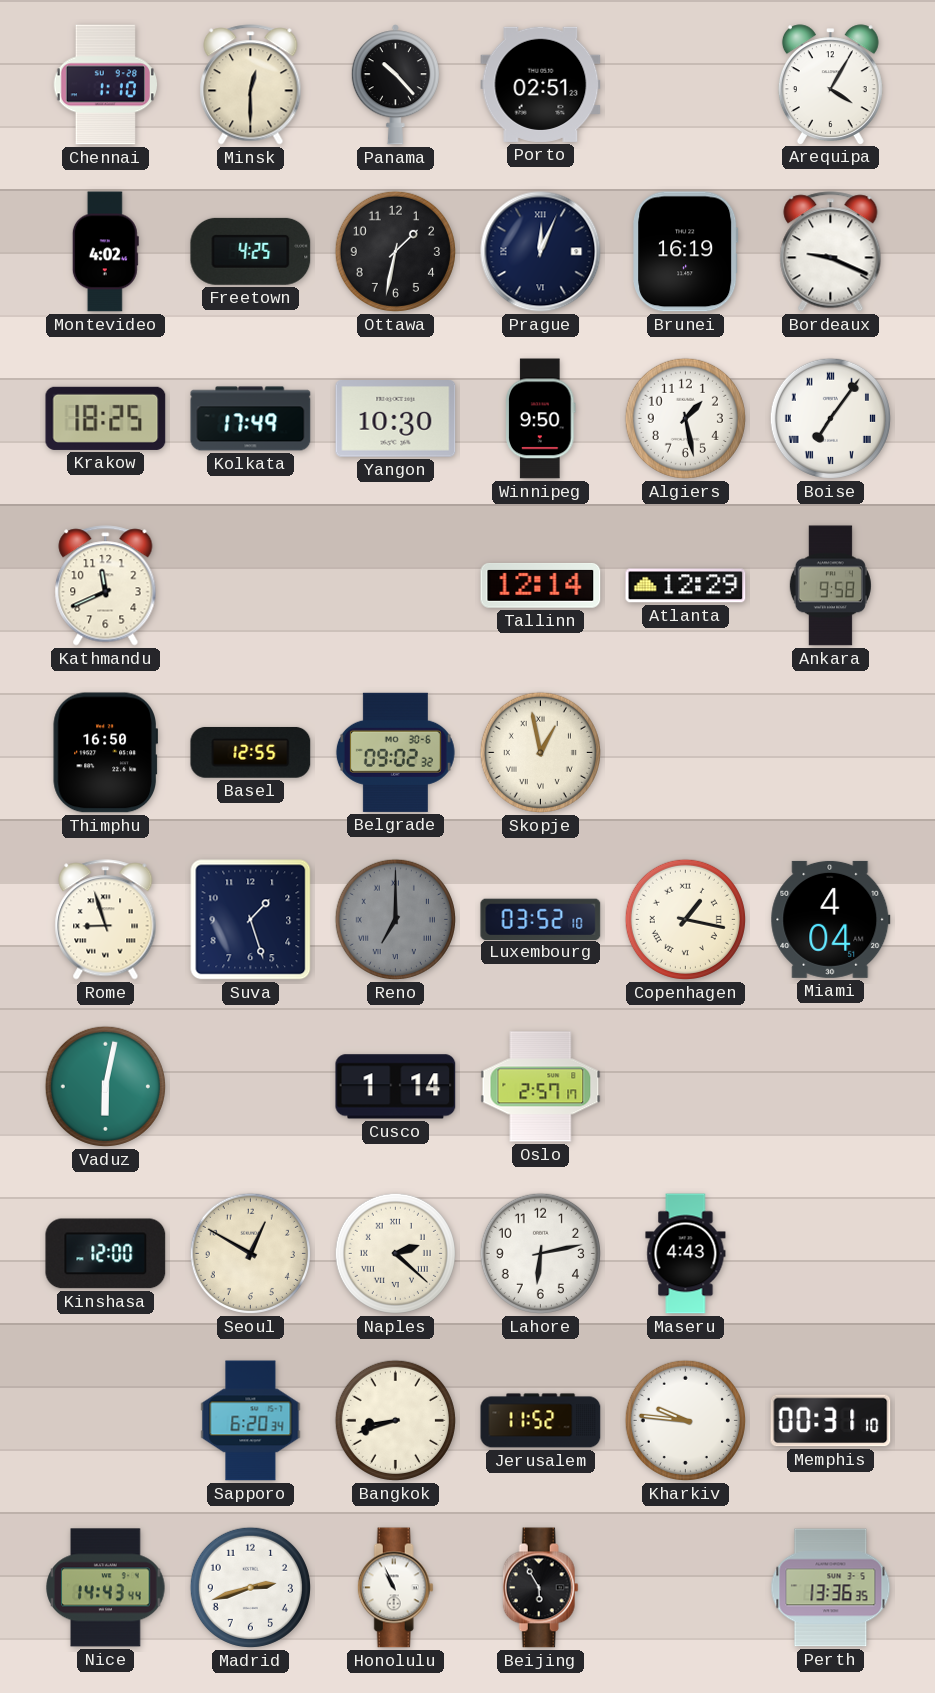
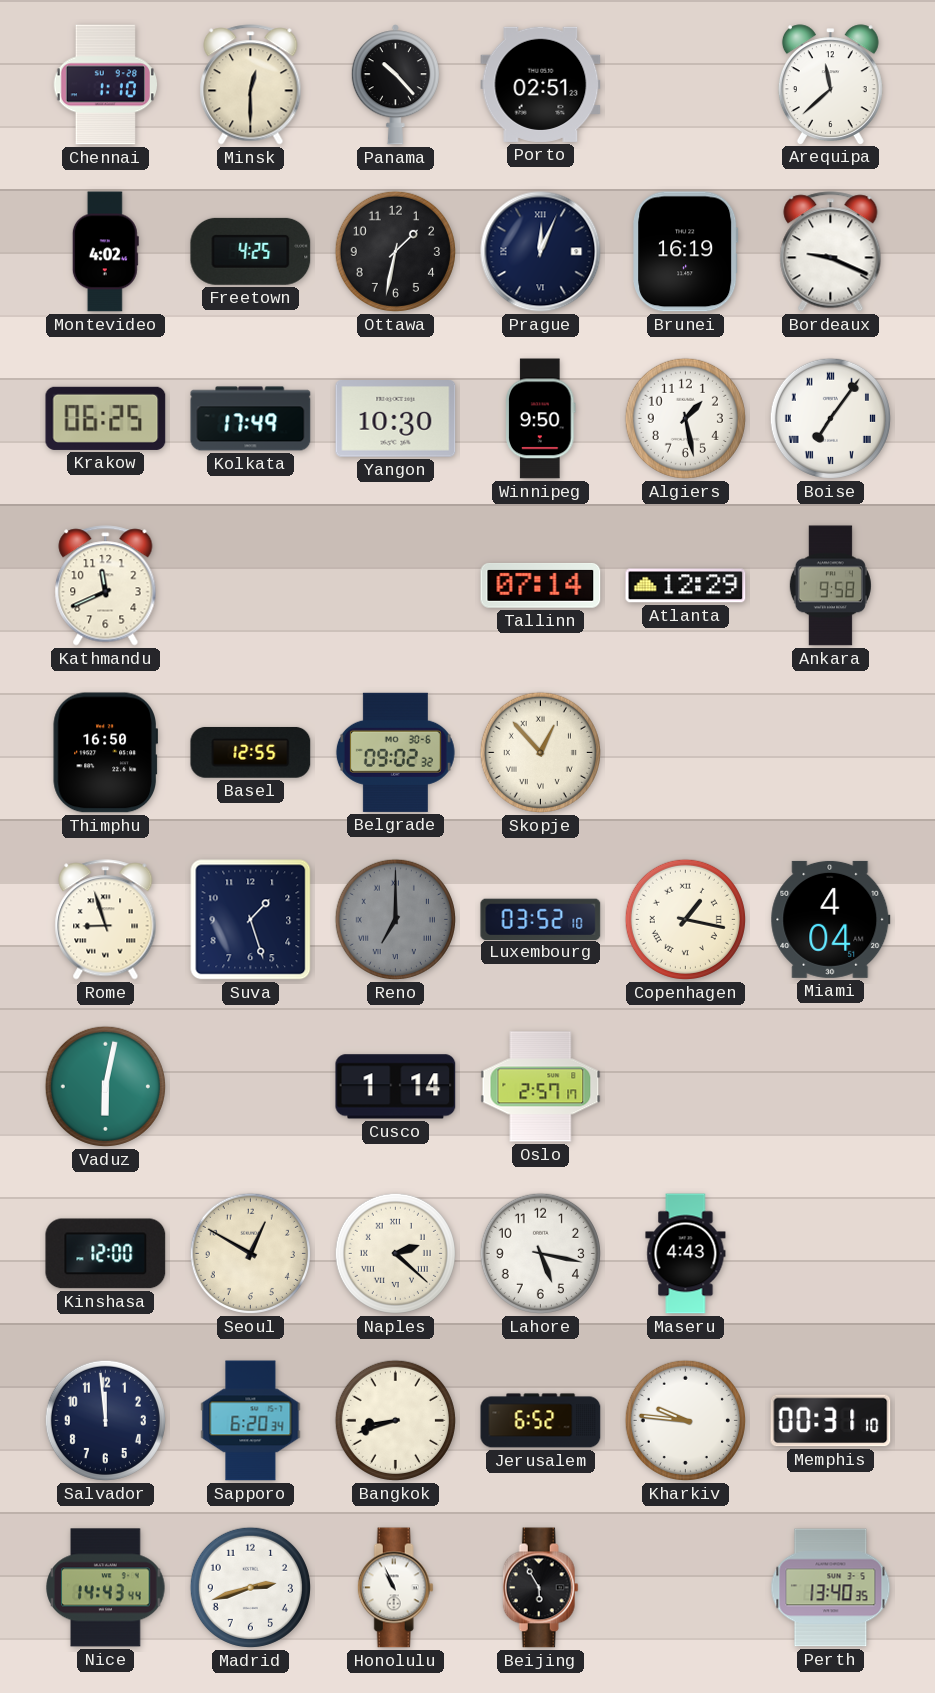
Arequipa: 4:05 -> 11:38
Krakow: 18:25 -> 06:25
Tallinn: 12:14 -> 07:14
Skopje: 12:58 -> 12:53
Lahore: 6:13 -> 5:17
Salvador: none -> 11:59
Jerusalem: 11:52 -> 6:52
Perth: 13:36 -> 13:40
